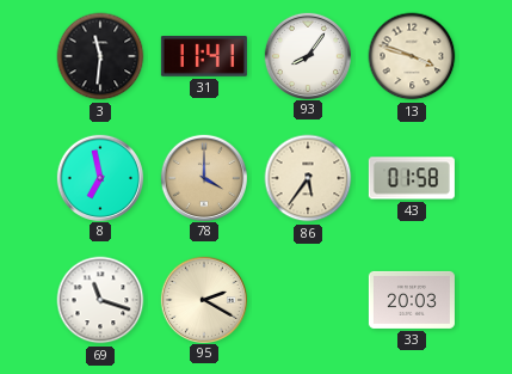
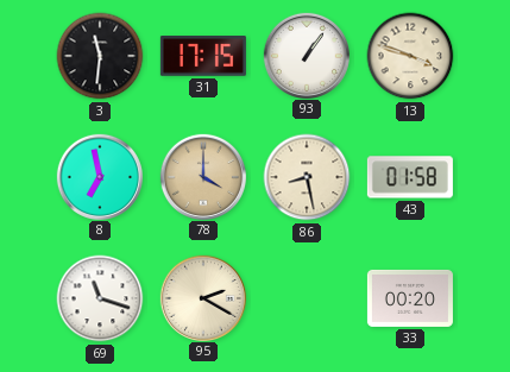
31: 11:41 -> 17:15
93: 8:06 -> 1:06
86: 5:36 -> 8:28
33: 20:03 -> 00:20
